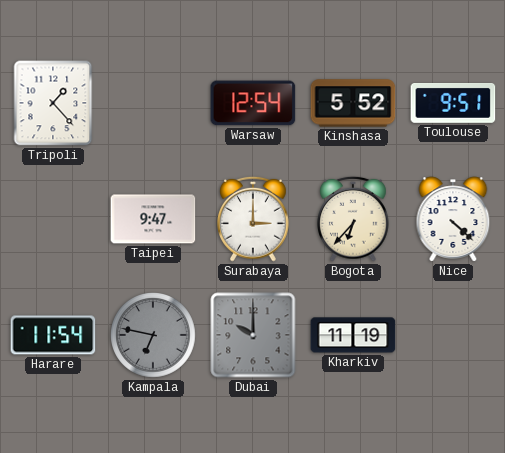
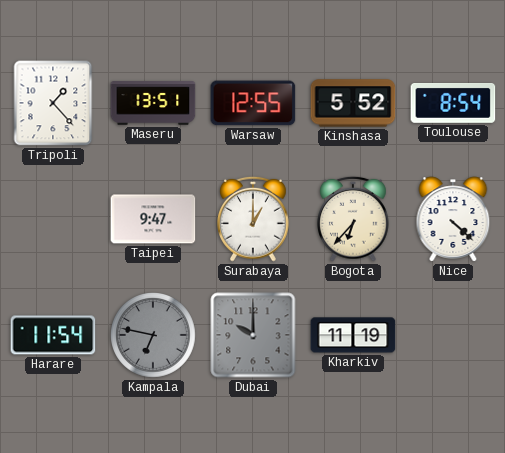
Maseru: none -> 13:51
Warsaw: 12:54 -> 12:55
Toulouse: 9:51 -> 8:54
Surabaya: 3:00 -> 1:00
